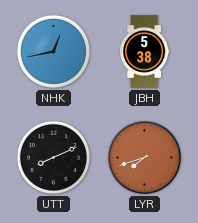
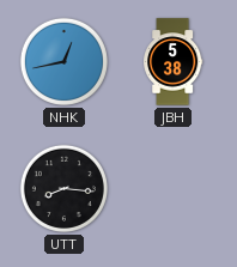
UTT: 8:11 -> 8:16
LYR: 7:42 -> none
